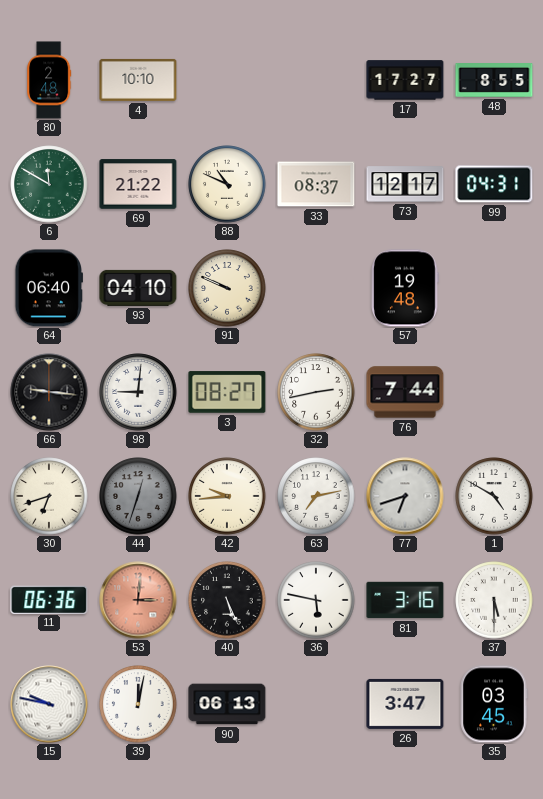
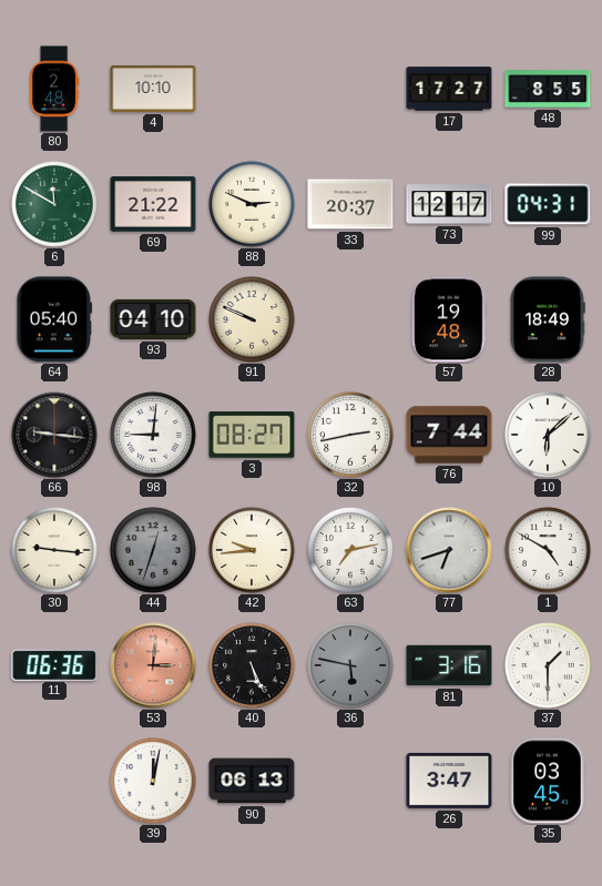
88: 10:49 -> 2:49
33: 08:37 -> 20:37
64: 06:40 -> 05:40
28: none -> 18:49
10: none -> 6:08
30: 6:42 -> 9:16
36 dial: white -> grey
37: 5:30 -> 1:30
15: 9:47 -> none
